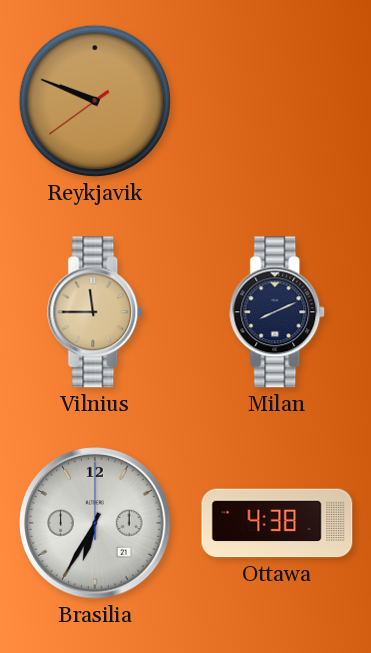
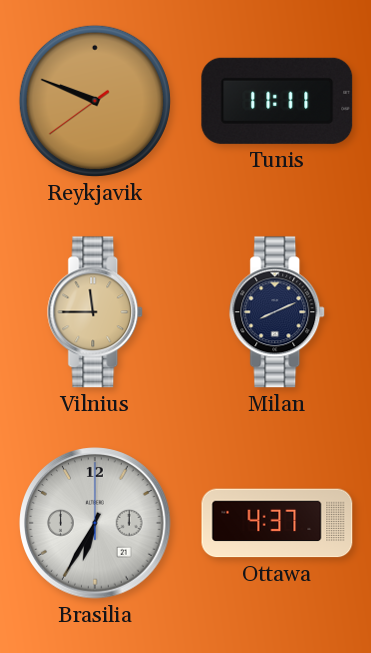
Tunis: none -> 11:11
Ottawa: 4:38 -> 4:37
